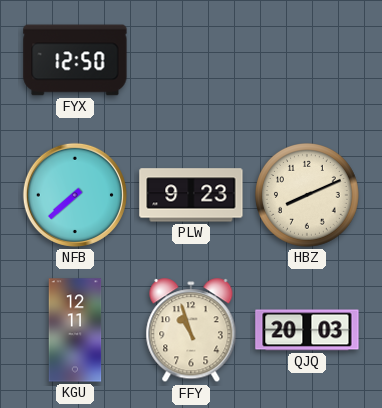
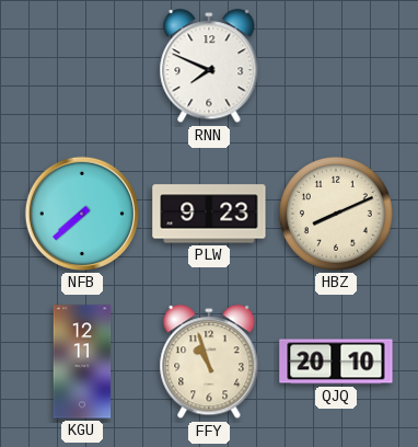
FYX: 12:50 -> none
RNN: none -> 7:49
QJQ: 20:03 -> 20:10
